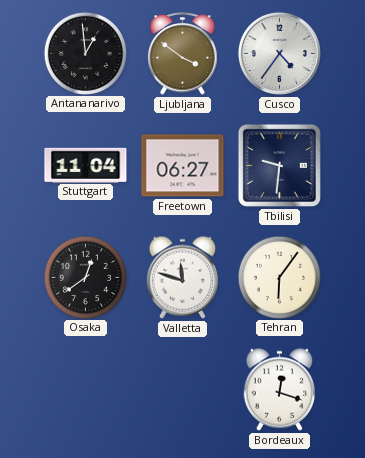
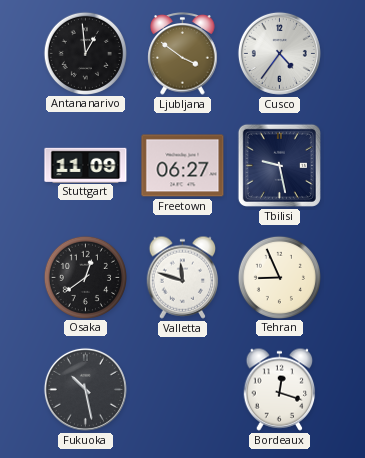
Stuttgart: 11:04 -> 11:09
Tbilisi: 9:31 -> 9:28
Tehran: 6:06 -> 8:56
Fukuoka: none -> 10:28
